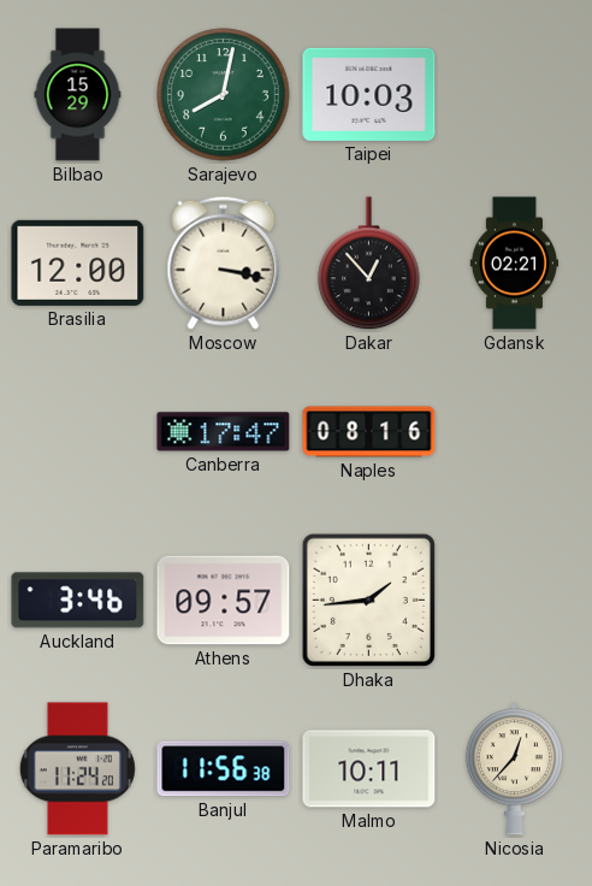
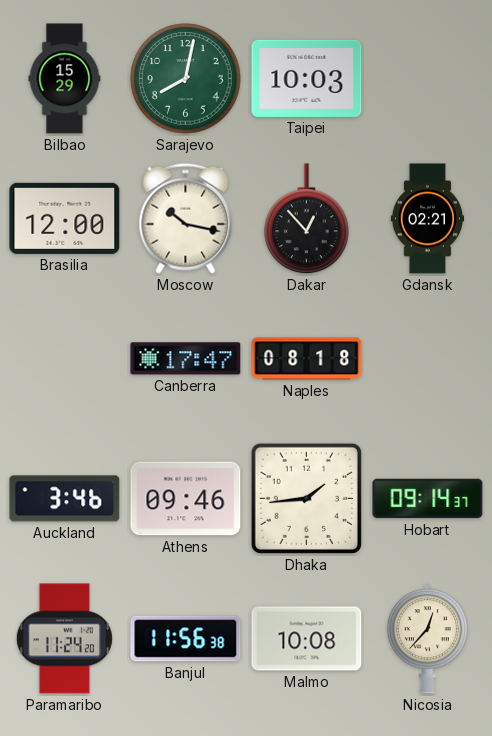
Moscow: 3:17 -> 10:17
Naples: 08:16 -> 08:18
Athens: 09:57 -> 09:46
Hobart: none -> 09:14
Malmo: 10:11 -> 10:08
